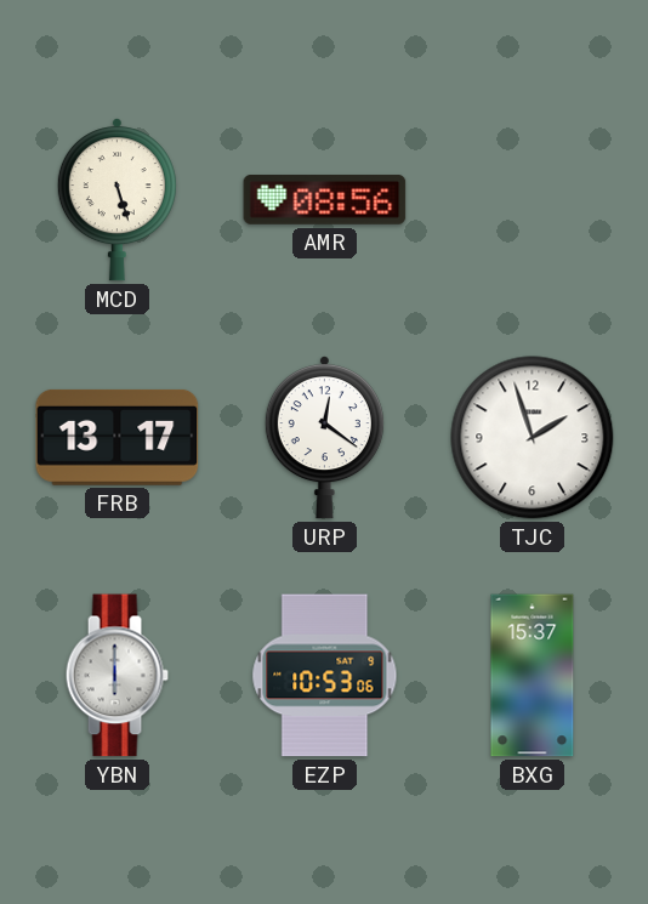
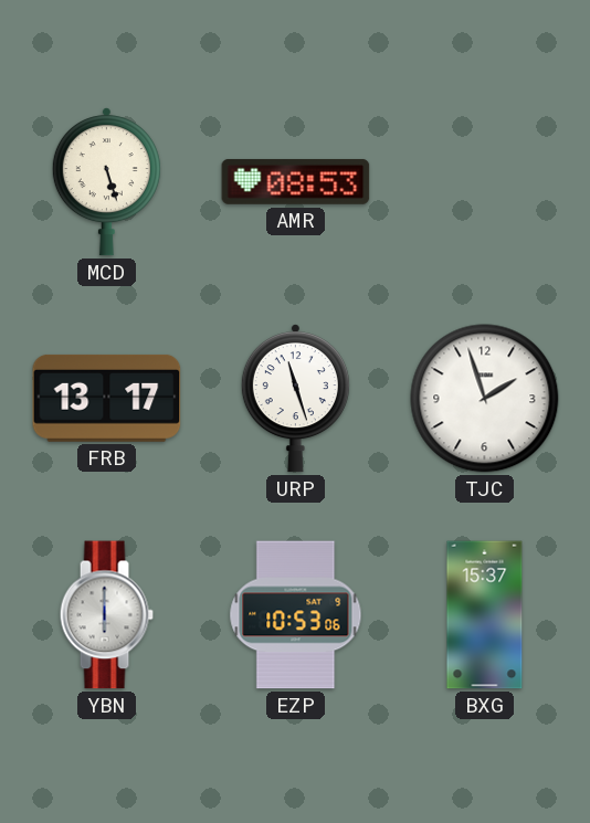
AMR: 08:56 -> 08:53
URP: 12:21 -> 11:27
